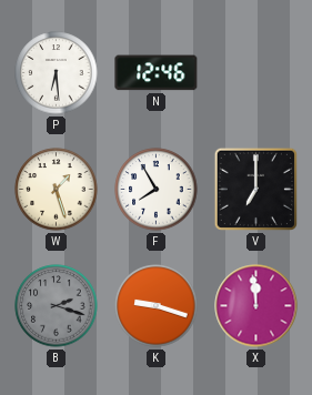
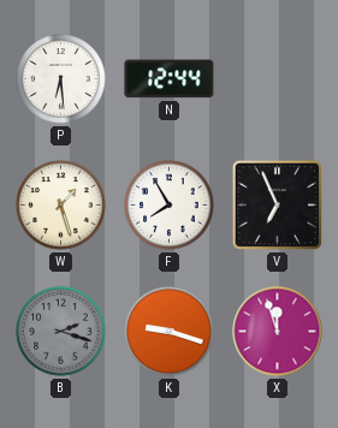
N: 12:46 -> 12:44
V: 7:00 -> 6:56
X: 11:59 -> 11:57
